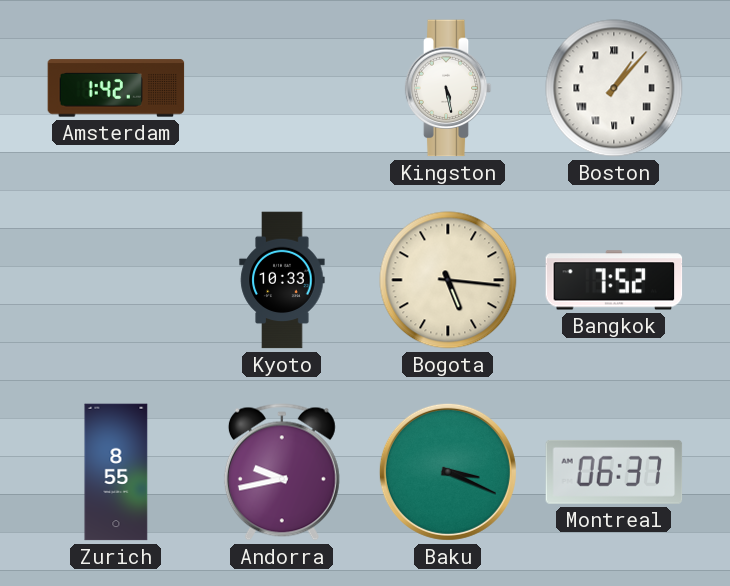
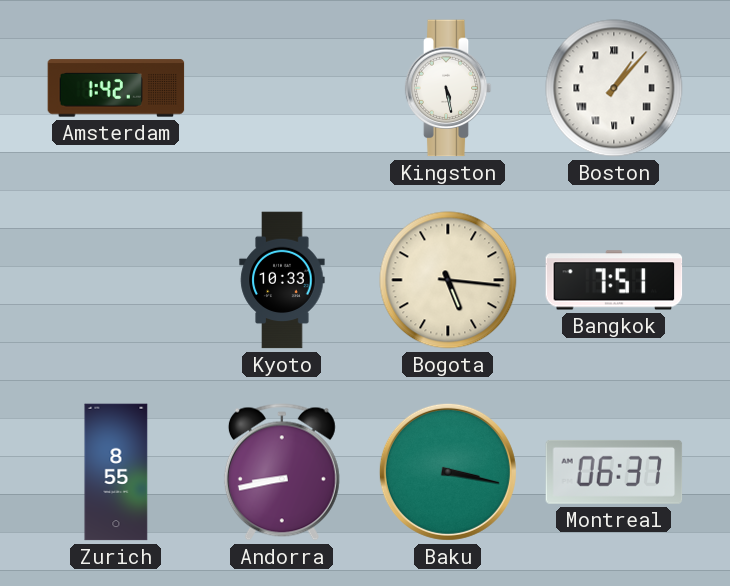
Bangkok: 7:52 -> 7:51
Andorra: 9:43 -> 8:43
Baku: 3:19 -> 3:17
